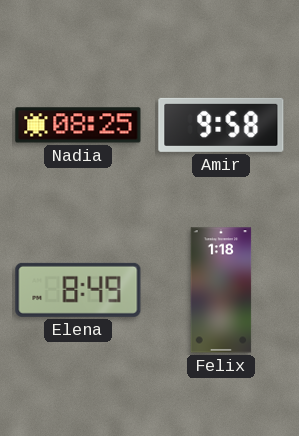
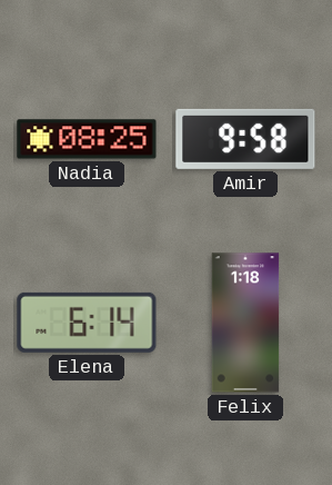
Elena: 8:49 -> 6:14
